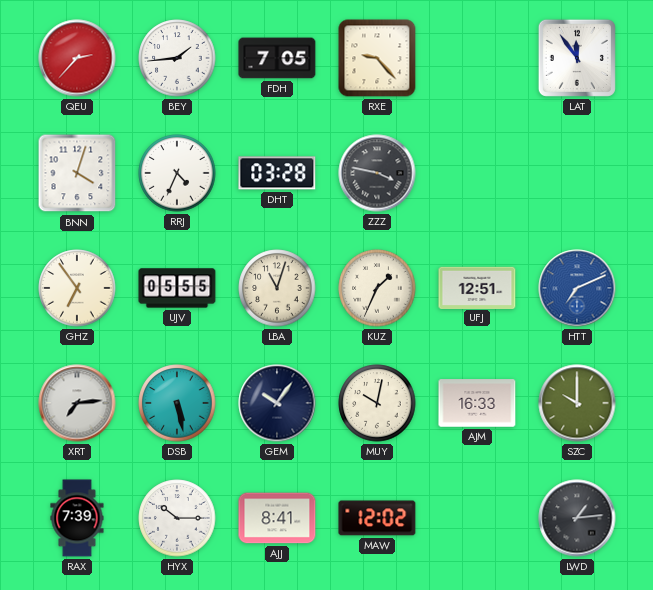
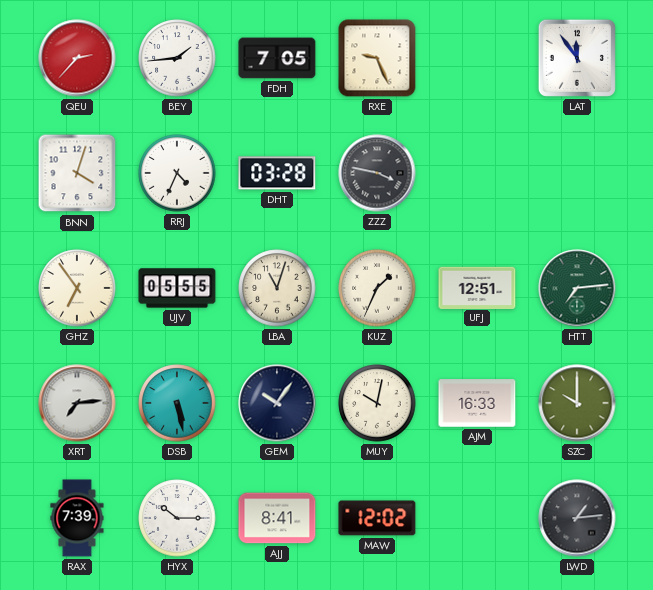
RXE: 9:23 -> 9:26
HTT: 7:11 -> 7:14
HTT dial: blue -> green
